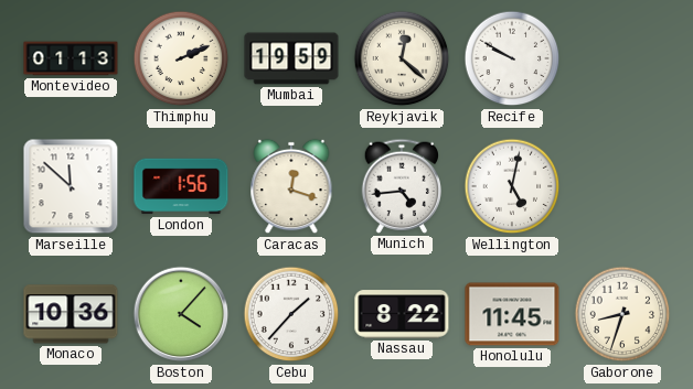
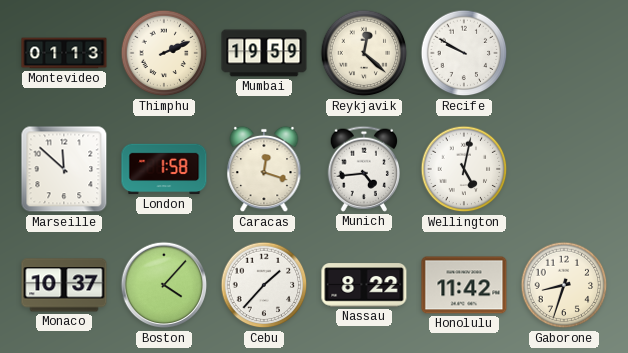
London: 1:56 -> 1:58
Monaco: 10:36 -> 10:37
Honolulu: 11:45 -> 11:42
